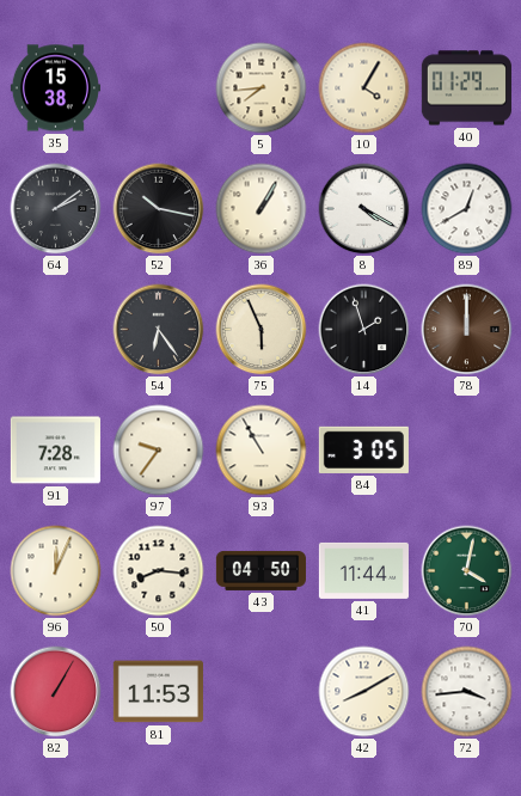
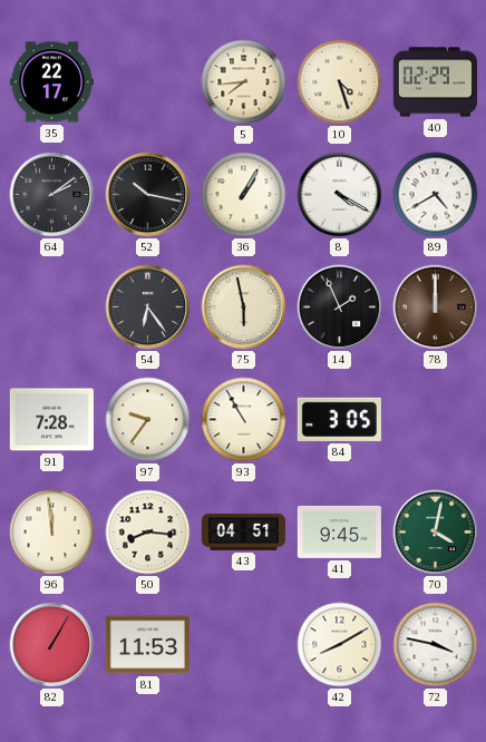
35: 15:38 -> 22:17
10: 4:05 -> 4:27
40: 01:29 -> 02:29
89: 12:40 -> 4:40
75: 5:56 -> 5:58
14: 1:57 -> 1:56
96: 12:04 -> 11:59
43: 04:50 -> 04:51
41: 11:44 -> 9:45
72: 3:44 -> 3:47
